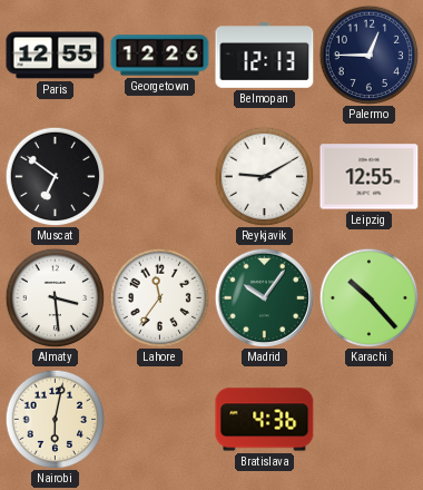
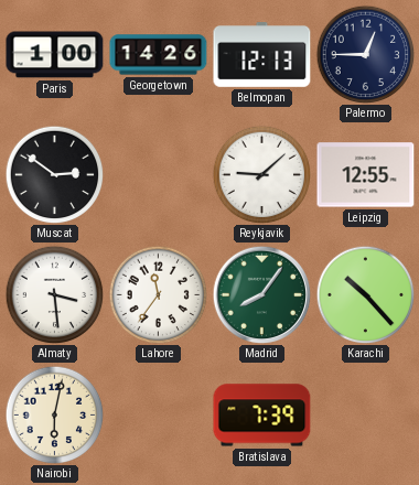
Paris: 12:55 -> 1:00
Georgetown: 12:26 -> 14:26
Muscat: 6:51 -> 2:51
Reykjavik: 9:10 -> 9:08
Madrid: 10:06 -> 8:06
Bratislava: 4:36 -> 7:39
